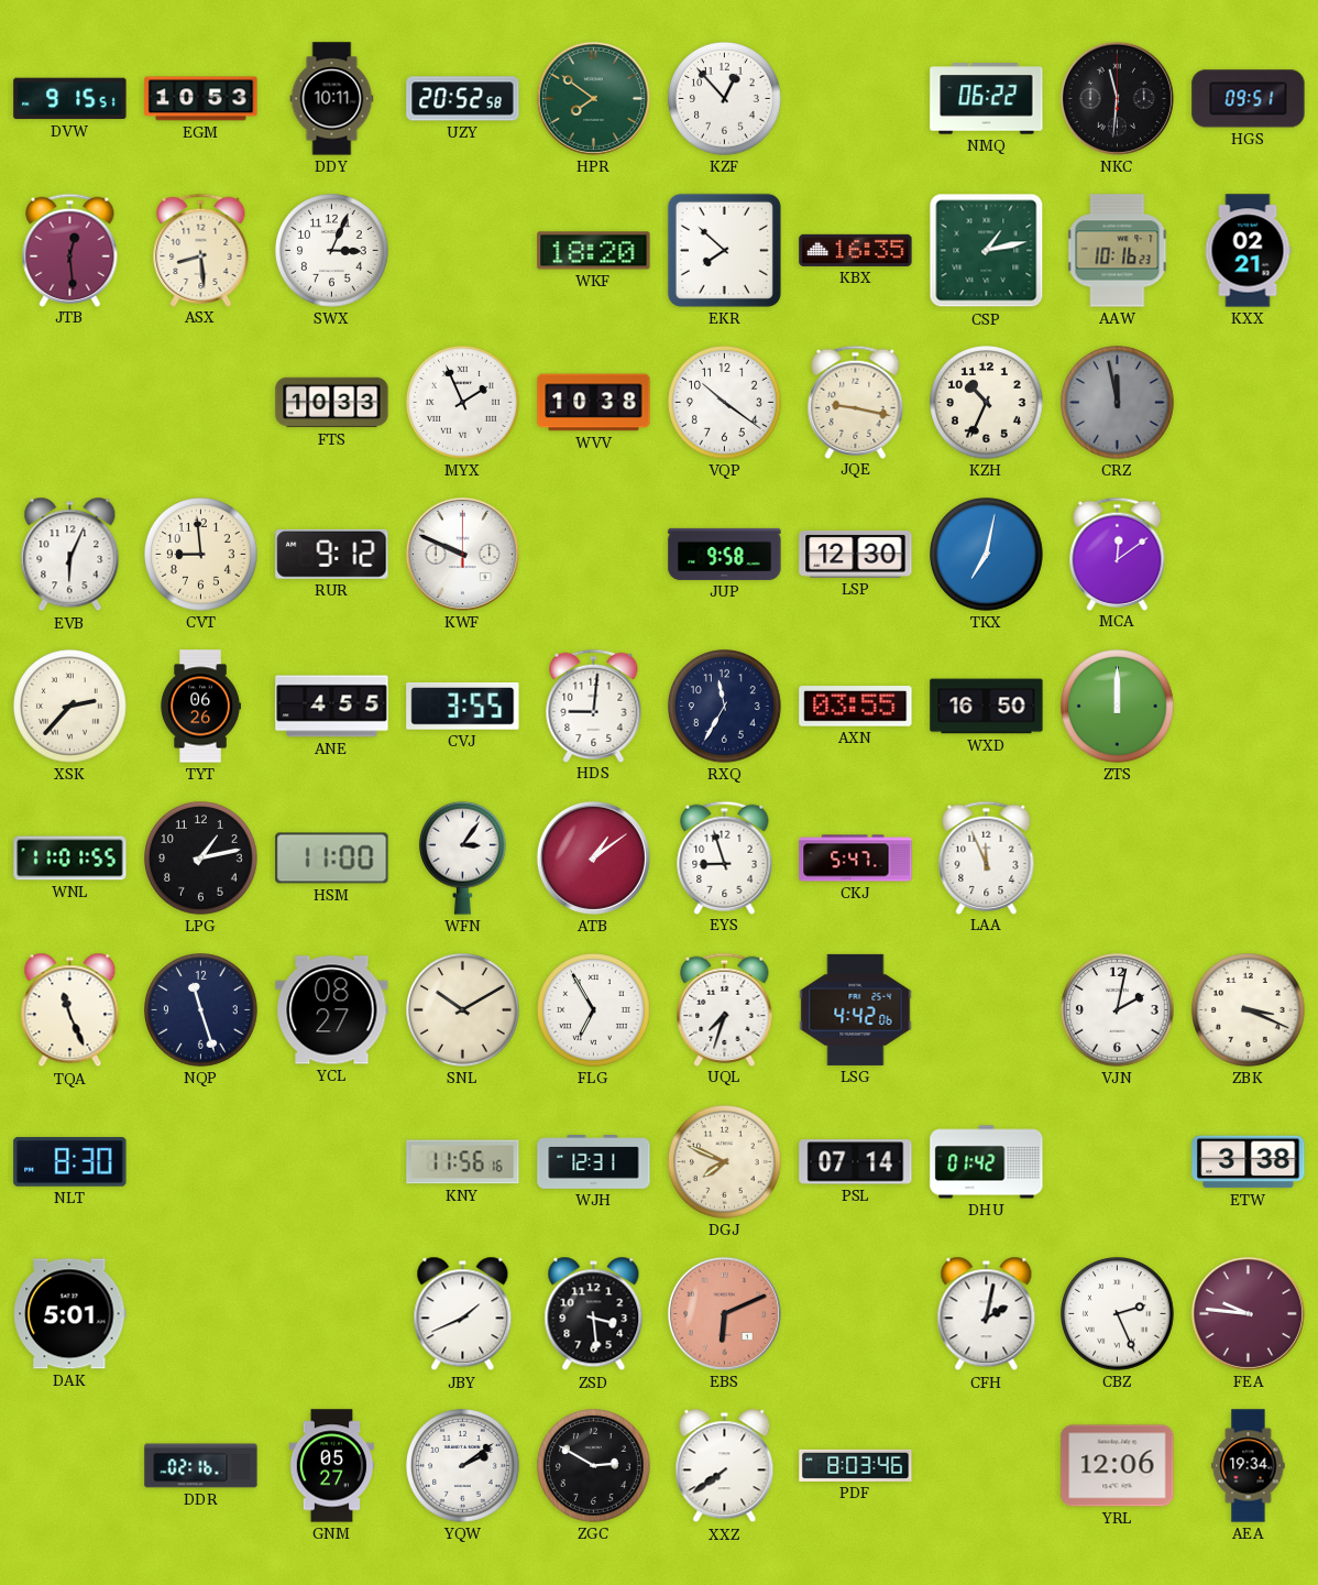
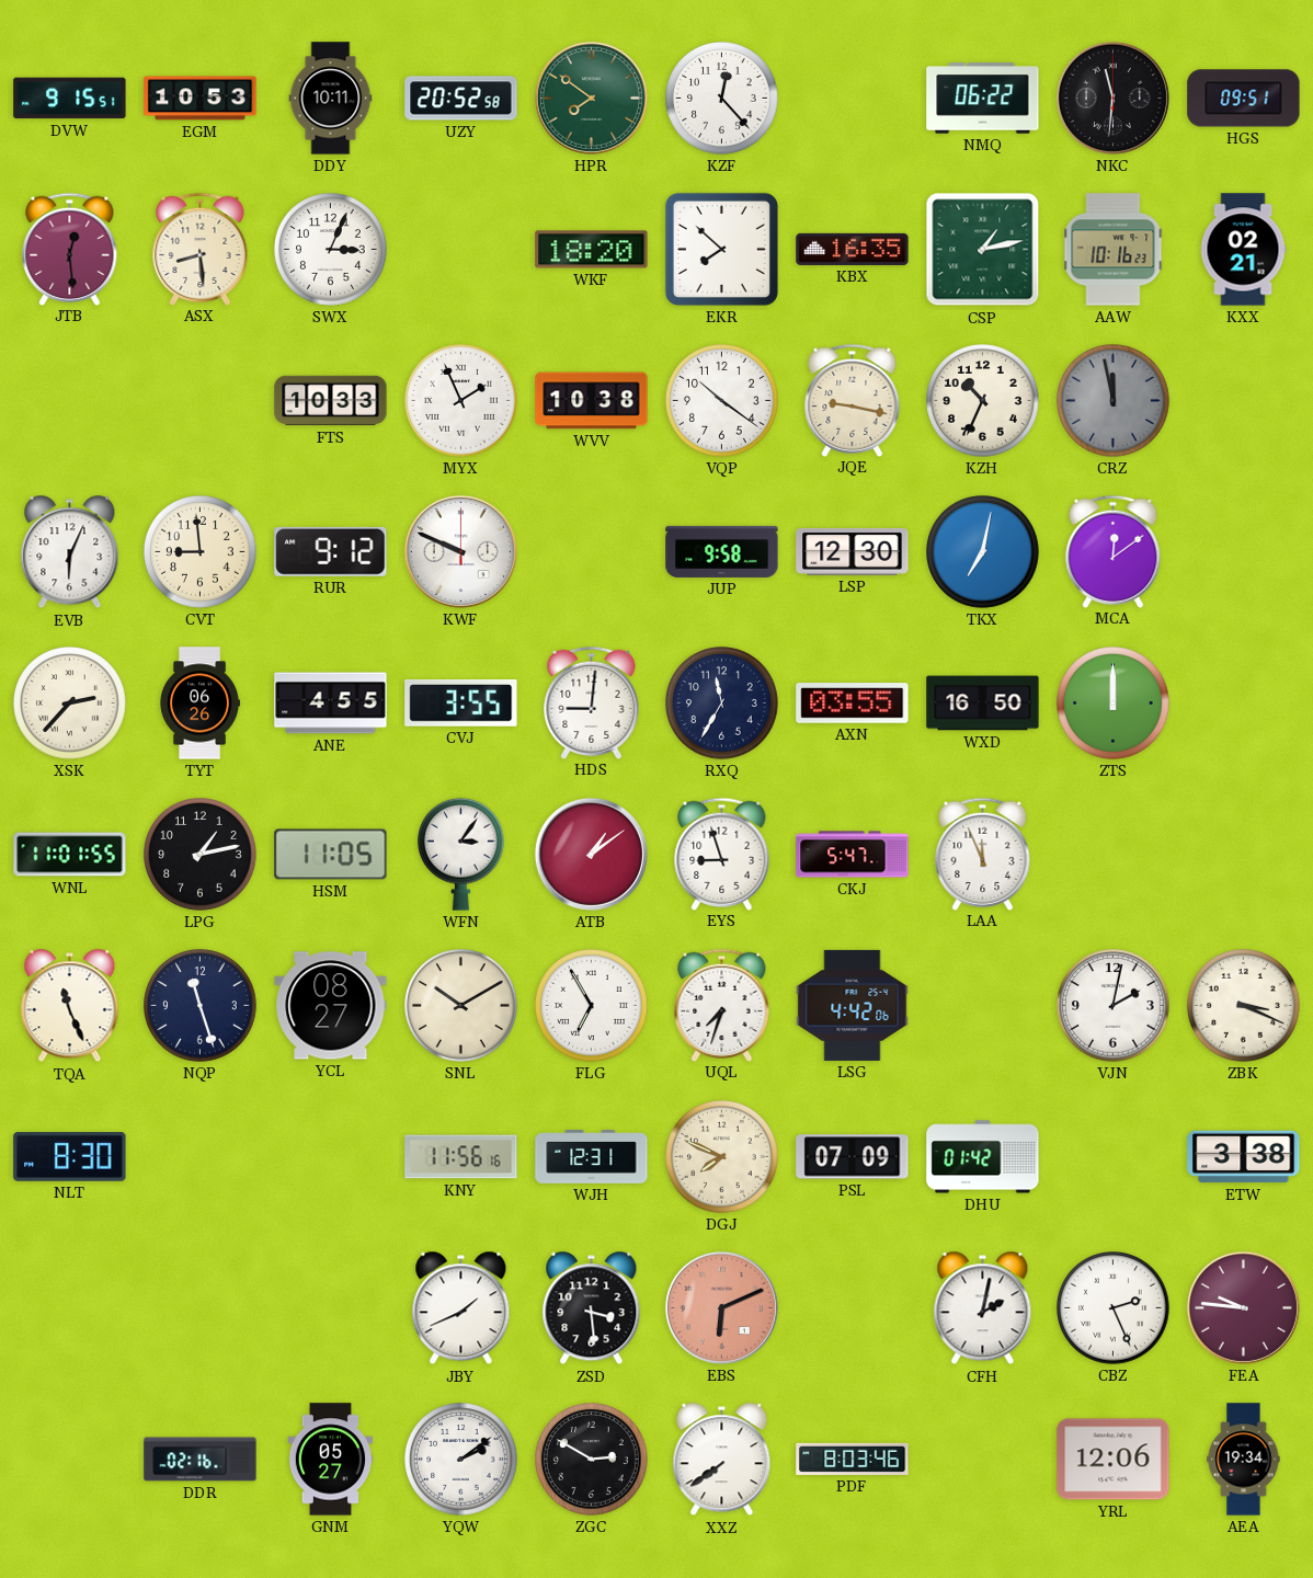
KZF: 12:53 -> 12:23
HSM: 11:00 -> 11:05
PSL: 07:14 -> 07:09
DAK: 5:01 -> none
